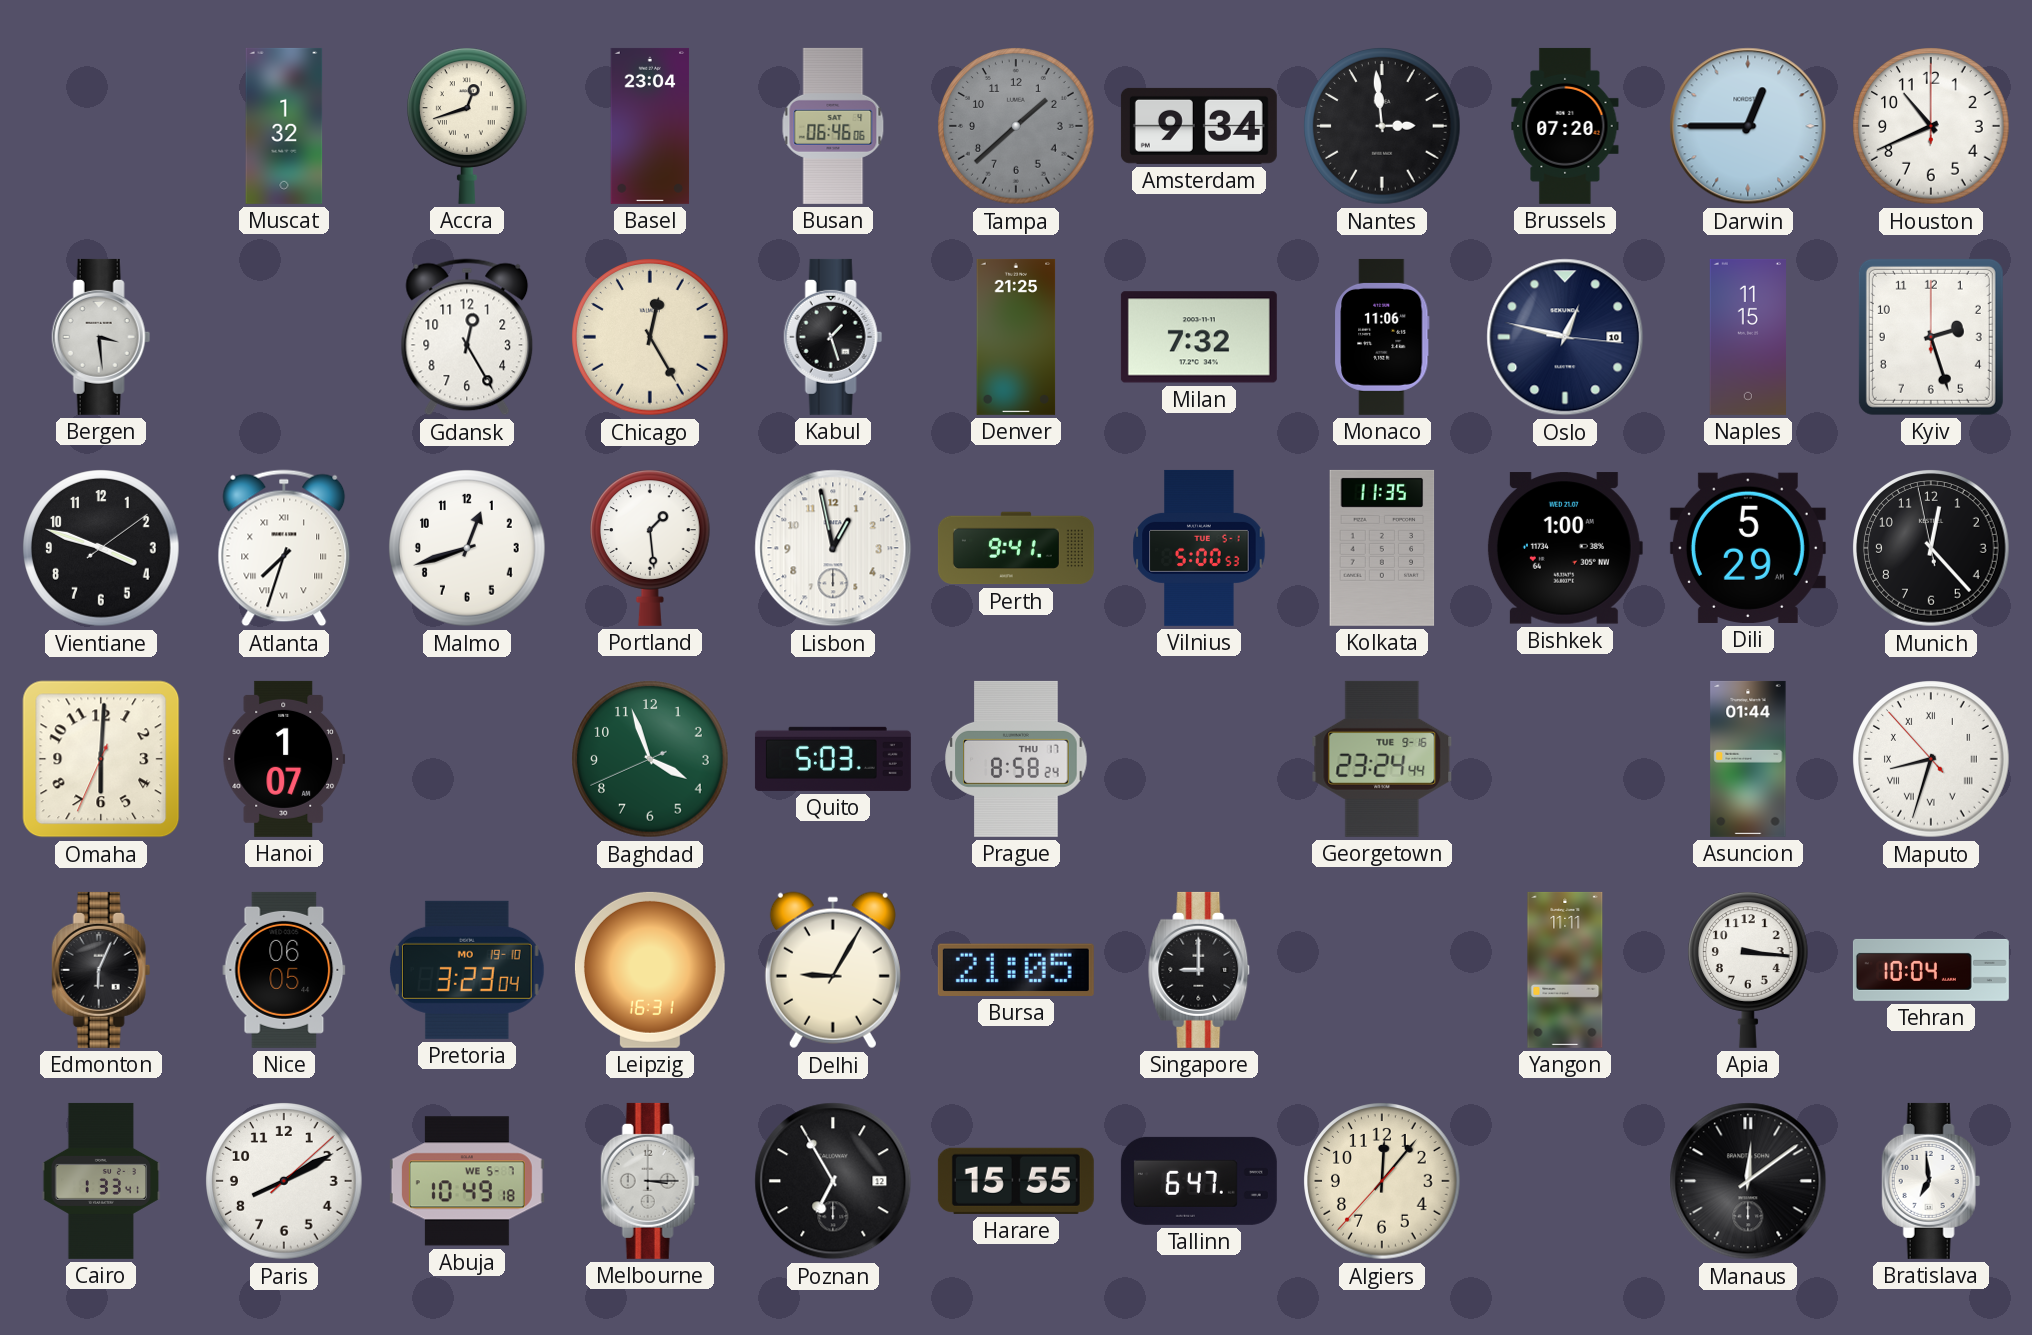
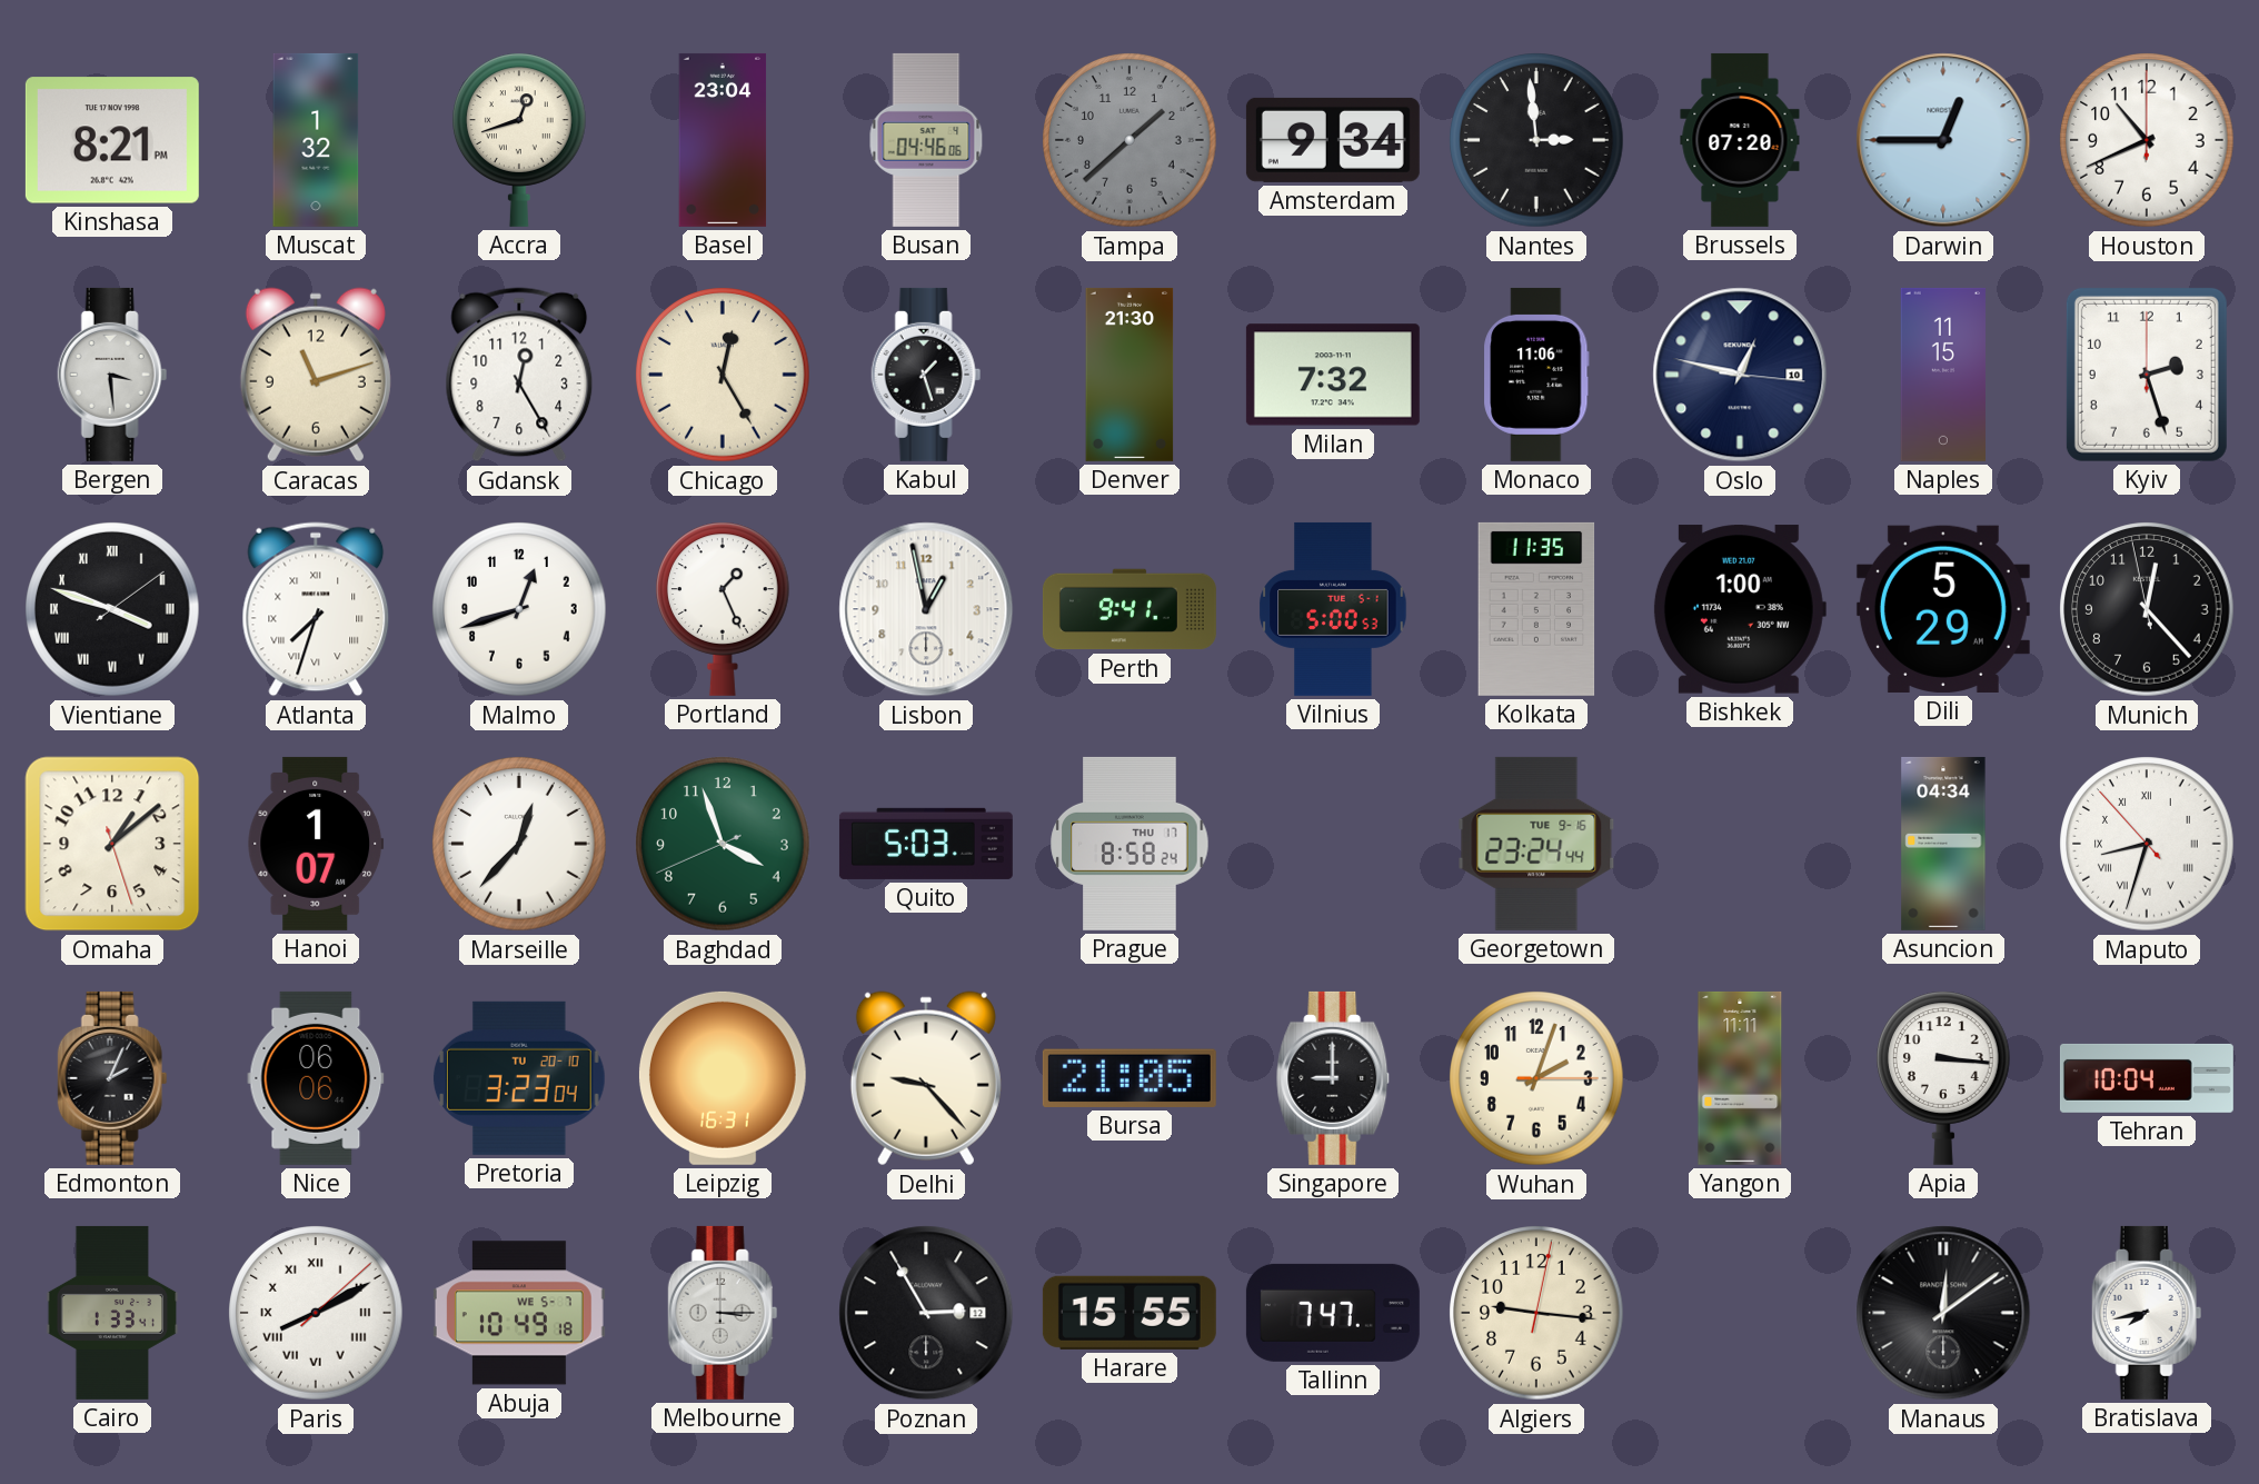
Kinshasa: none -> 8:21
Busan: 06:46 -> 04:46
Caracas: none -> 11:12
Denver: 21:25 -> 21:30
Vientiane numerals: Arabic -> Roman
Portland: 1:29 -> 1:26
Omaha: 6:00 -> 1:08
Marseille: none -> 12:37
Asuncion: 01:44 -> 04:34
Edmonton: 6:04 -> 2:04
Nice: 06:05 -> 06:06
Pretoria date: MO 19-10 -> TU 20-10
Delhi: 9:05 -> 9:23
Wuhan: none -> 2:03
Paris numerals: Arabic -> Roman
Poznan: 6:55 -> 2:55
Tallinn: 6:47 -> 7:47
Algiers: 12:06 -> 9:16
Bratislava: 6:59 -> 7:43
